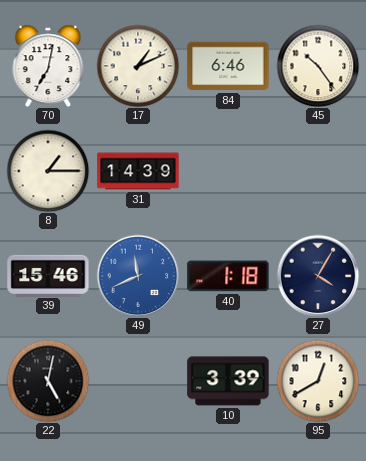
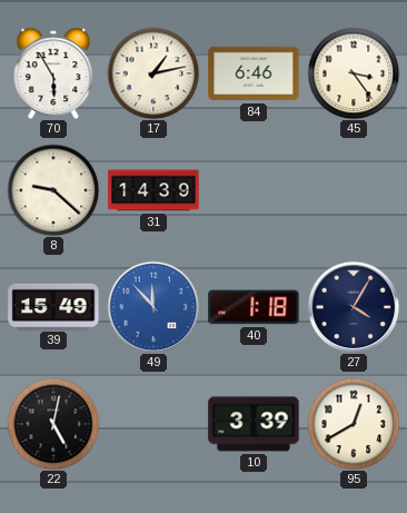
70: 7:02 -> 5:55
17: 1:11 -> 1:13
45: 10:24 -> 3:24
8: 1:15 -> 9:22
39: 15:46 -> 15:49
49: 11:41 -> 11:53
